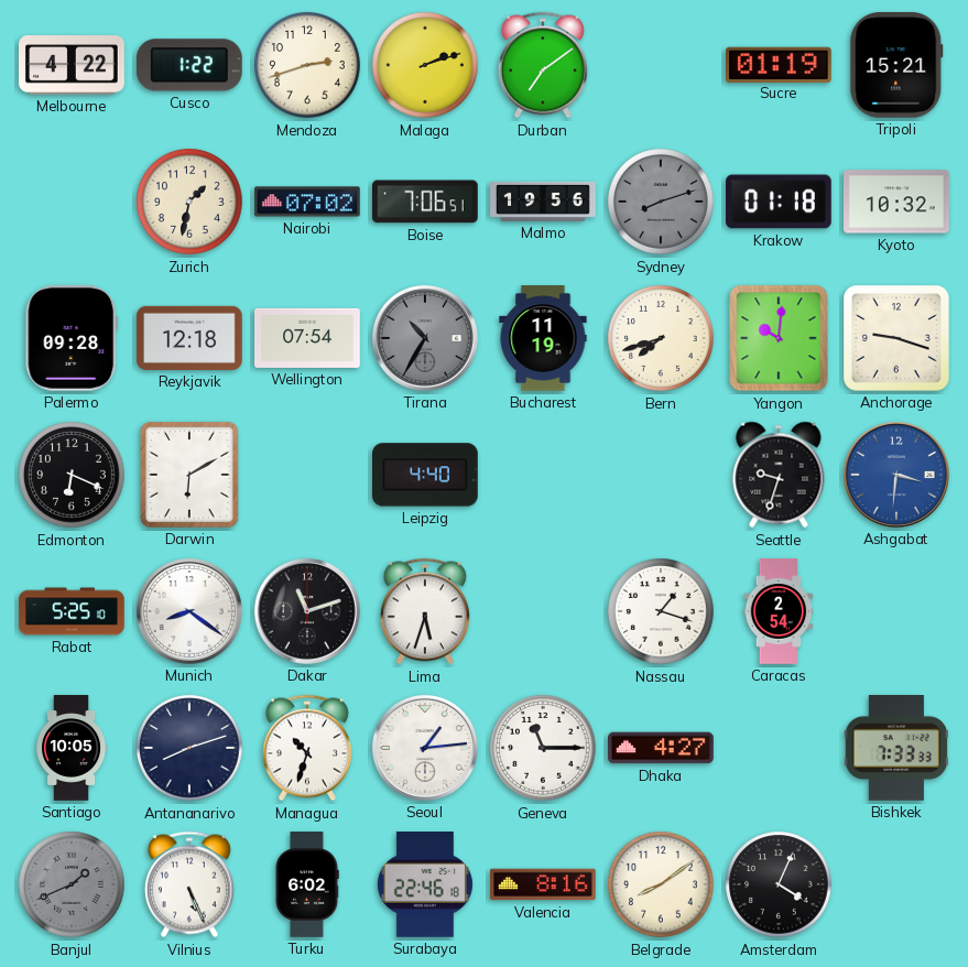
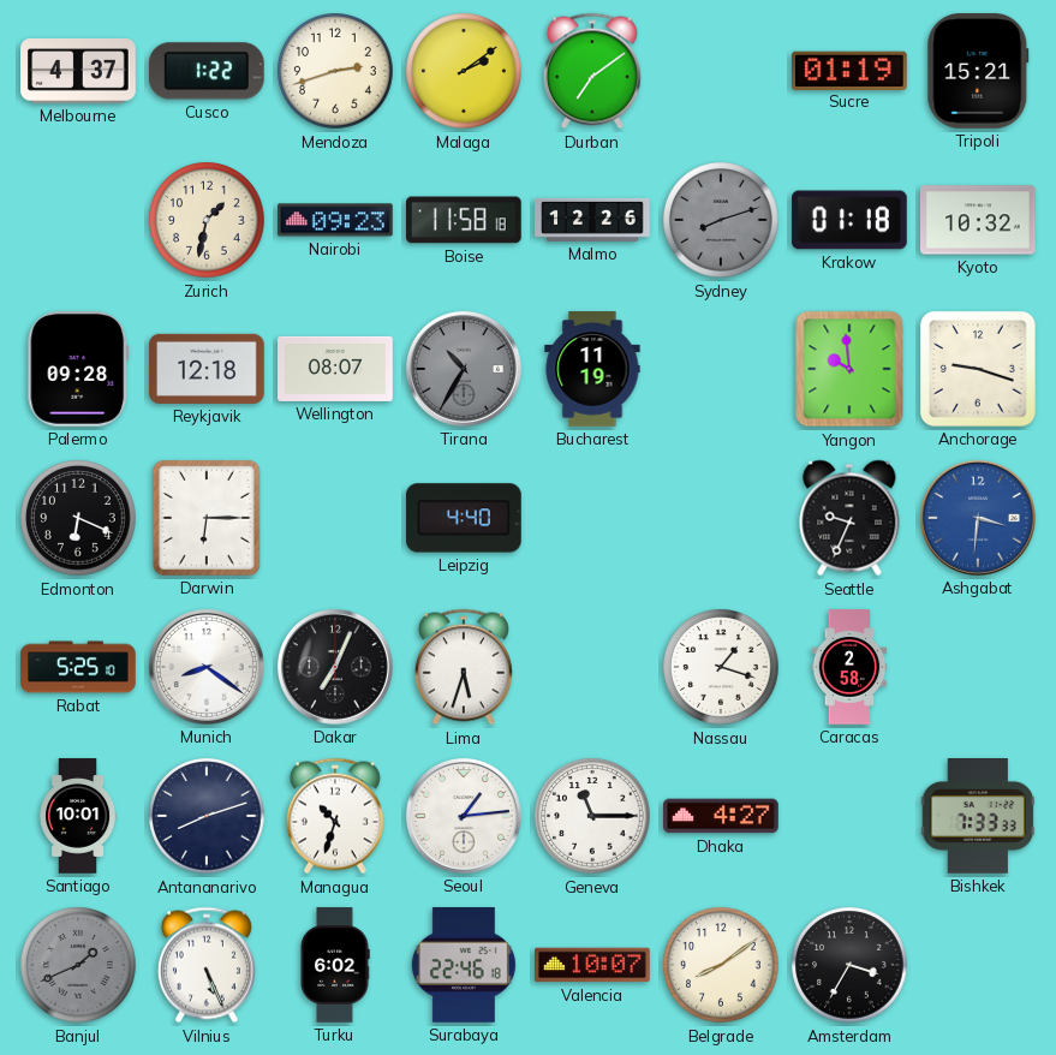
Melbourne: 4:22 -> 4:37
Malaga: 2:12 -> 2:09
Nairobi: 07:02 -> 09:23
Boise: 7:06 -> 11:58
Malmo: 19:56 -> 12:26
Wellington: 07:54 -> 08:07
Bern: 7:42 -> none
Yangon: 10:01 -> 9:59
Darwin: 6:10 -> 6:15
Seattle: 9:33 -> 9:34
Dakar: 11:12 -> 7:04
Caracas: 2:54 -> 2:58
Santiago: 10:05 -> 10:01
Valencia: 8:16 -> 10:07
Amsterdam: 4:04 -> 3:35
